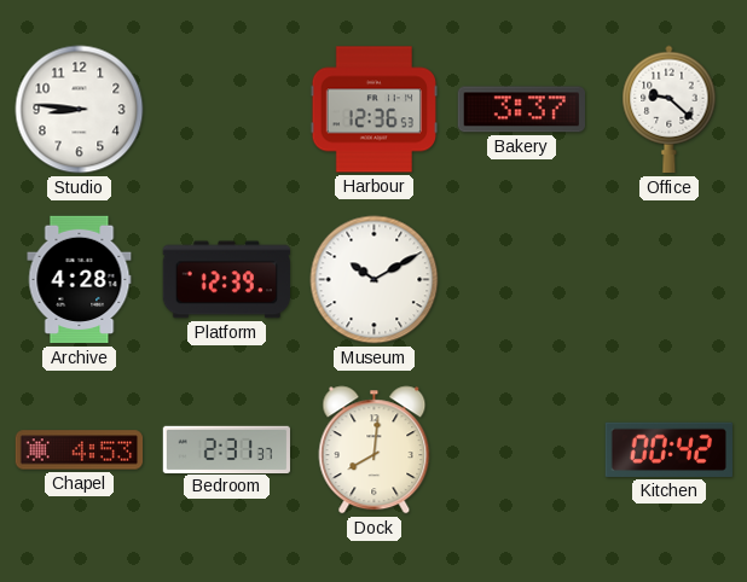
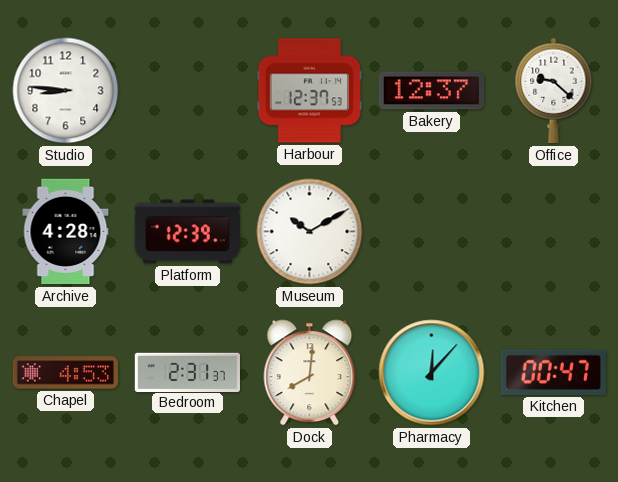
Harbour: 12:36 -> 12:37
Bakery: 3:37 -> 12:37
Pharmacy: none -> 12:07
Kitchen: 00:42 -> 00:47
